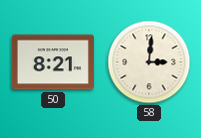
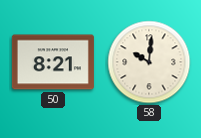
58: 3:01 -> 10:01
